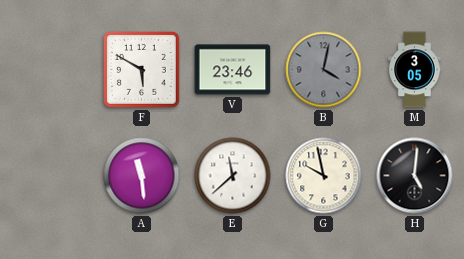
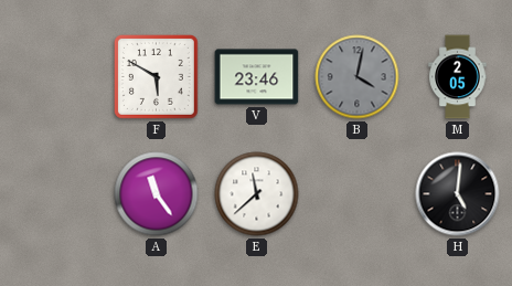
M: 3:05 -> 2:05
A: 11:29 -> 11:24
G: 9:58 -> none
